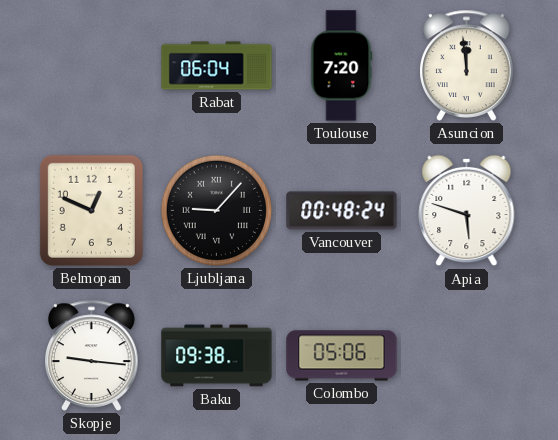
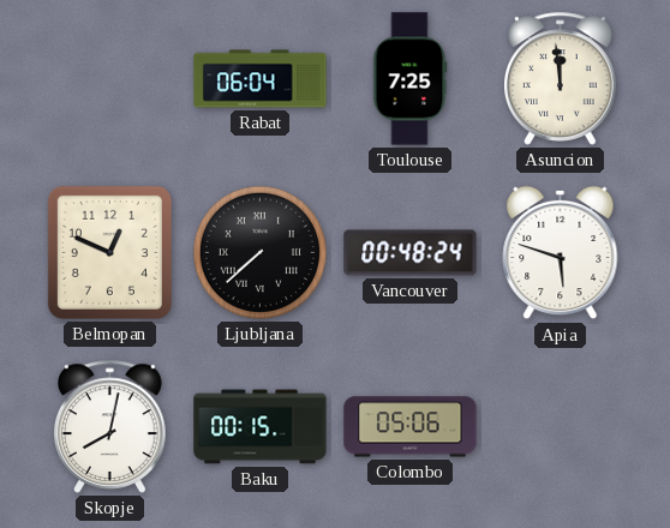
Toulouse: 7:20 -> 7:25
Ljubljana: 9:07 -> 7:38
Skopje: 9:16 -> 8:02
Baku: 09:38 -> 00:15
